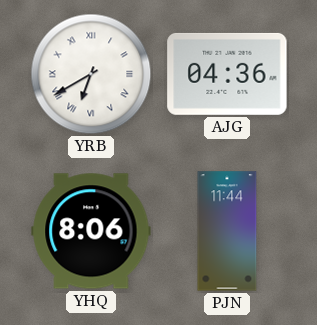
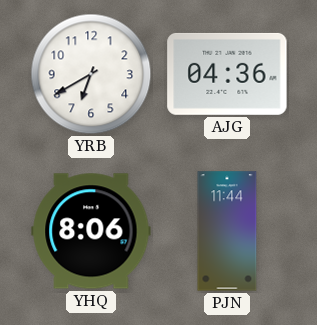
YRB numerals: Roman -> Arabic
